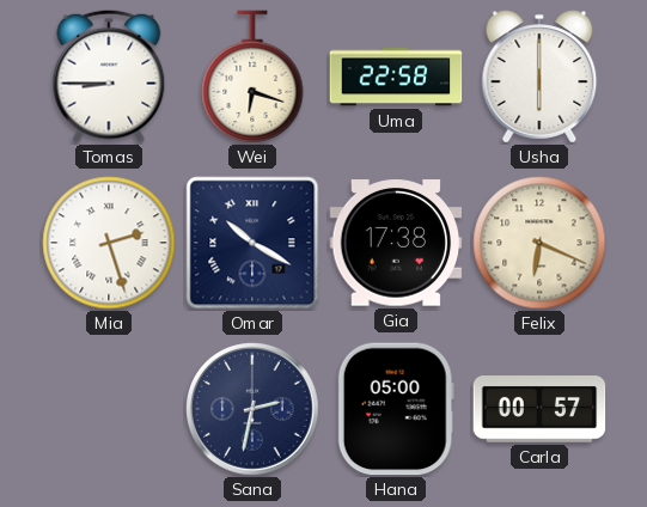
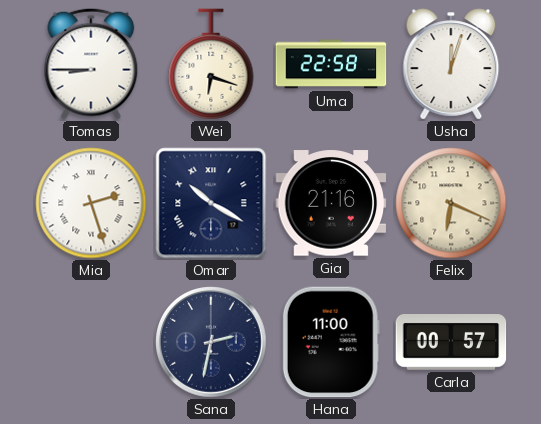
Usha: 6:00 -> 12:03
Gia: 17:38 -> 21:16
Hana: 05:00 -> 11:00
